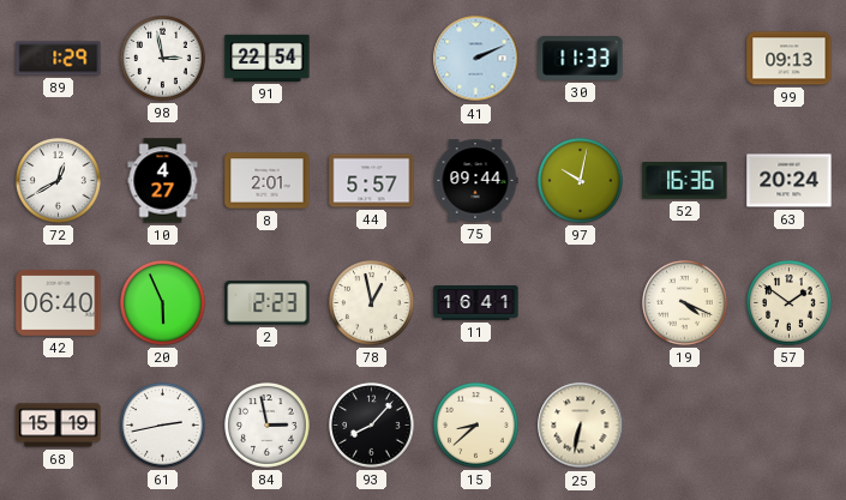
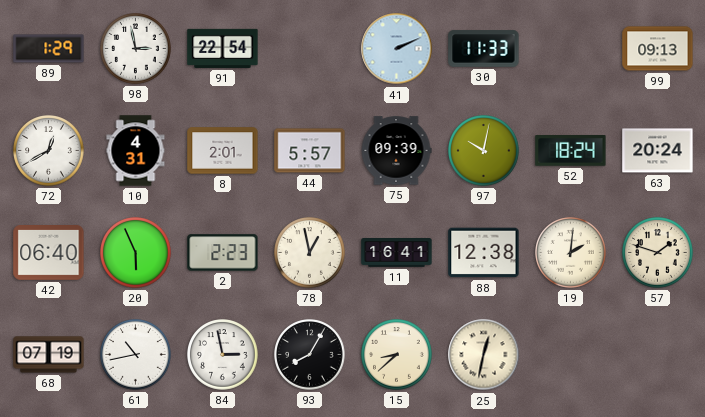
10: 4:27 -> 4:31
75: 09:44 -> 09:39
52: 16:36 -> 18:24
88: none -> 12:38
19: 4:19 -> 2:01
57: 1:51 -> 1:48
68: 15:19 -> 07:19
61: 2:43 -> 10:43
93: 8:07 -> 8:05
25: 6:32 -> 12:32
